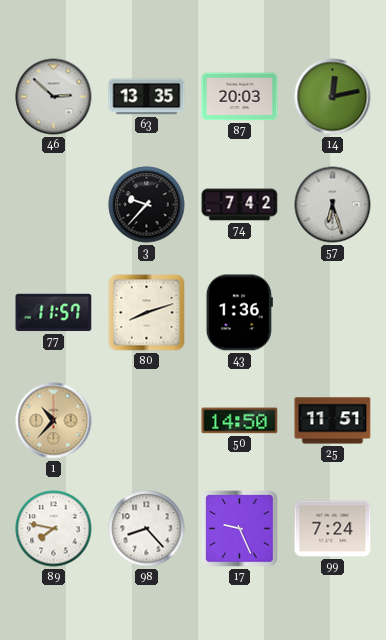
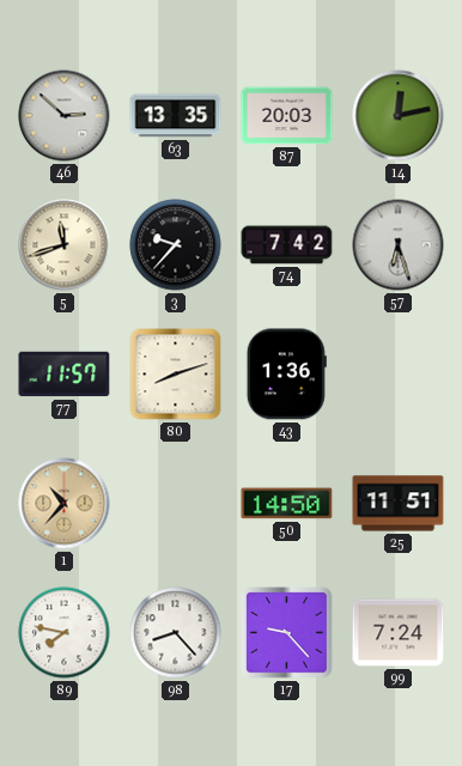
5: none -> 11:42
17: 9:26 -> 9:23
